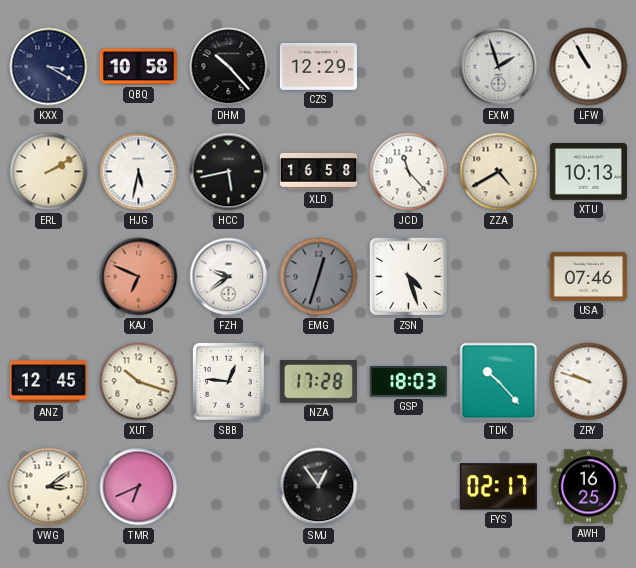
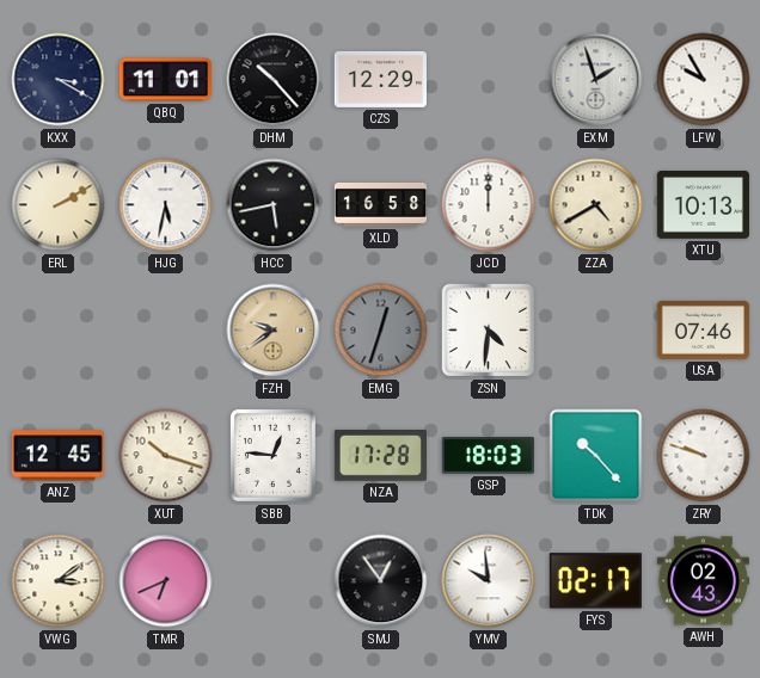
QBQ: 10:58 -> 11:01
LFW: 10:55 -> 9:55
JCD: 11:23 -> 12:00
KAJ: 6:49 -> none
FZH dial: white -> champagne
ZSN: 4:27 -> 4:31
YMV: none -> 9:59
AWH: 16:25 -> 02:43
